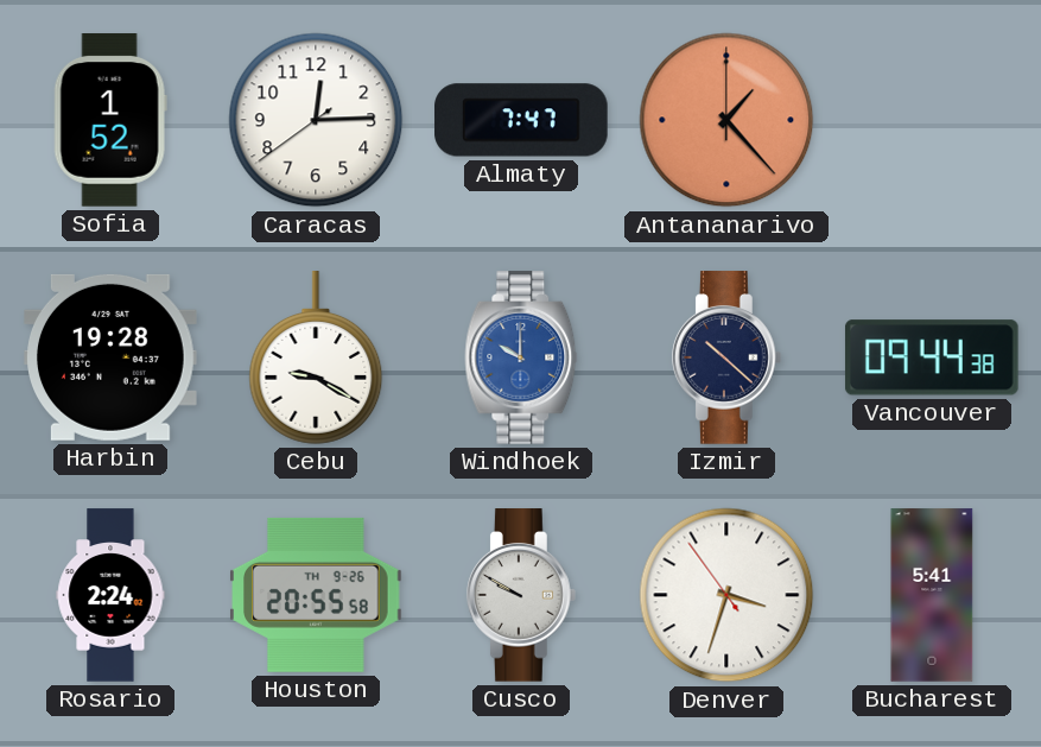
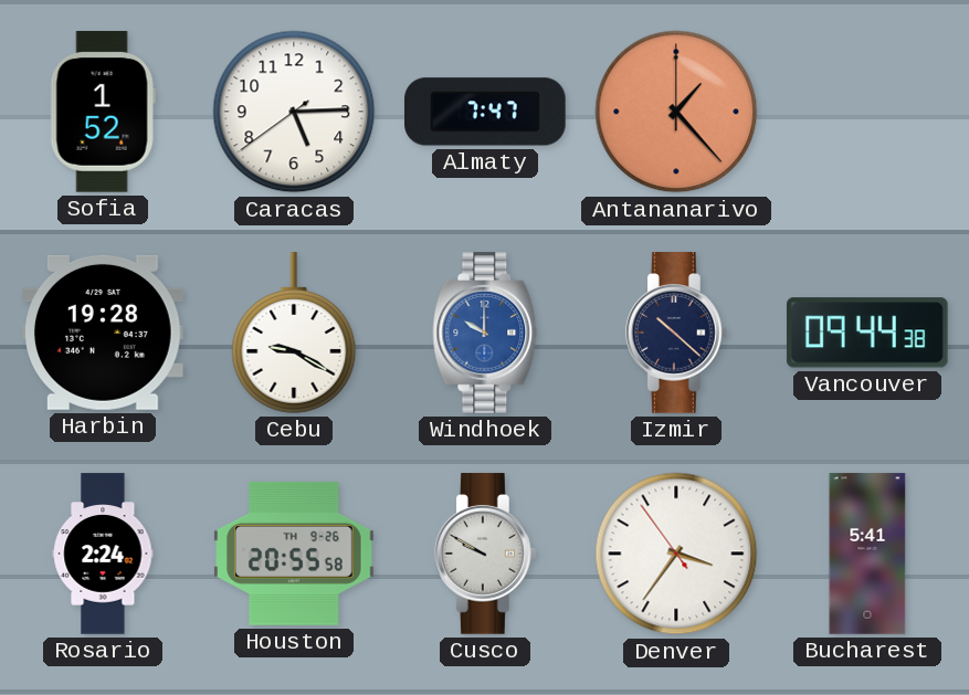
Caracas: 12:14 -> 5:14
Denver: 3:32 -> 3:35
